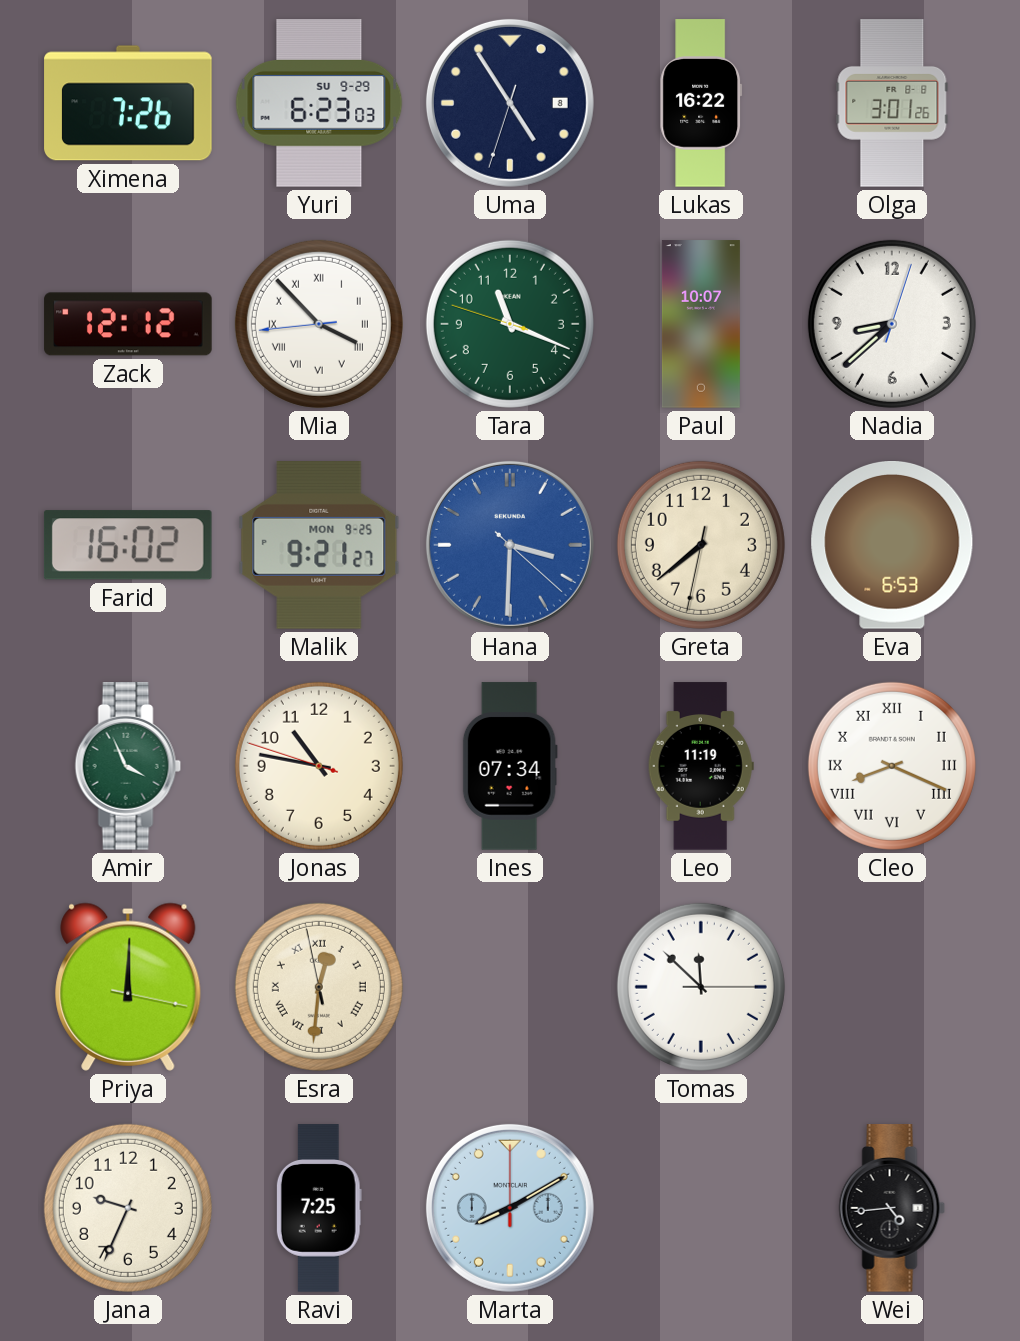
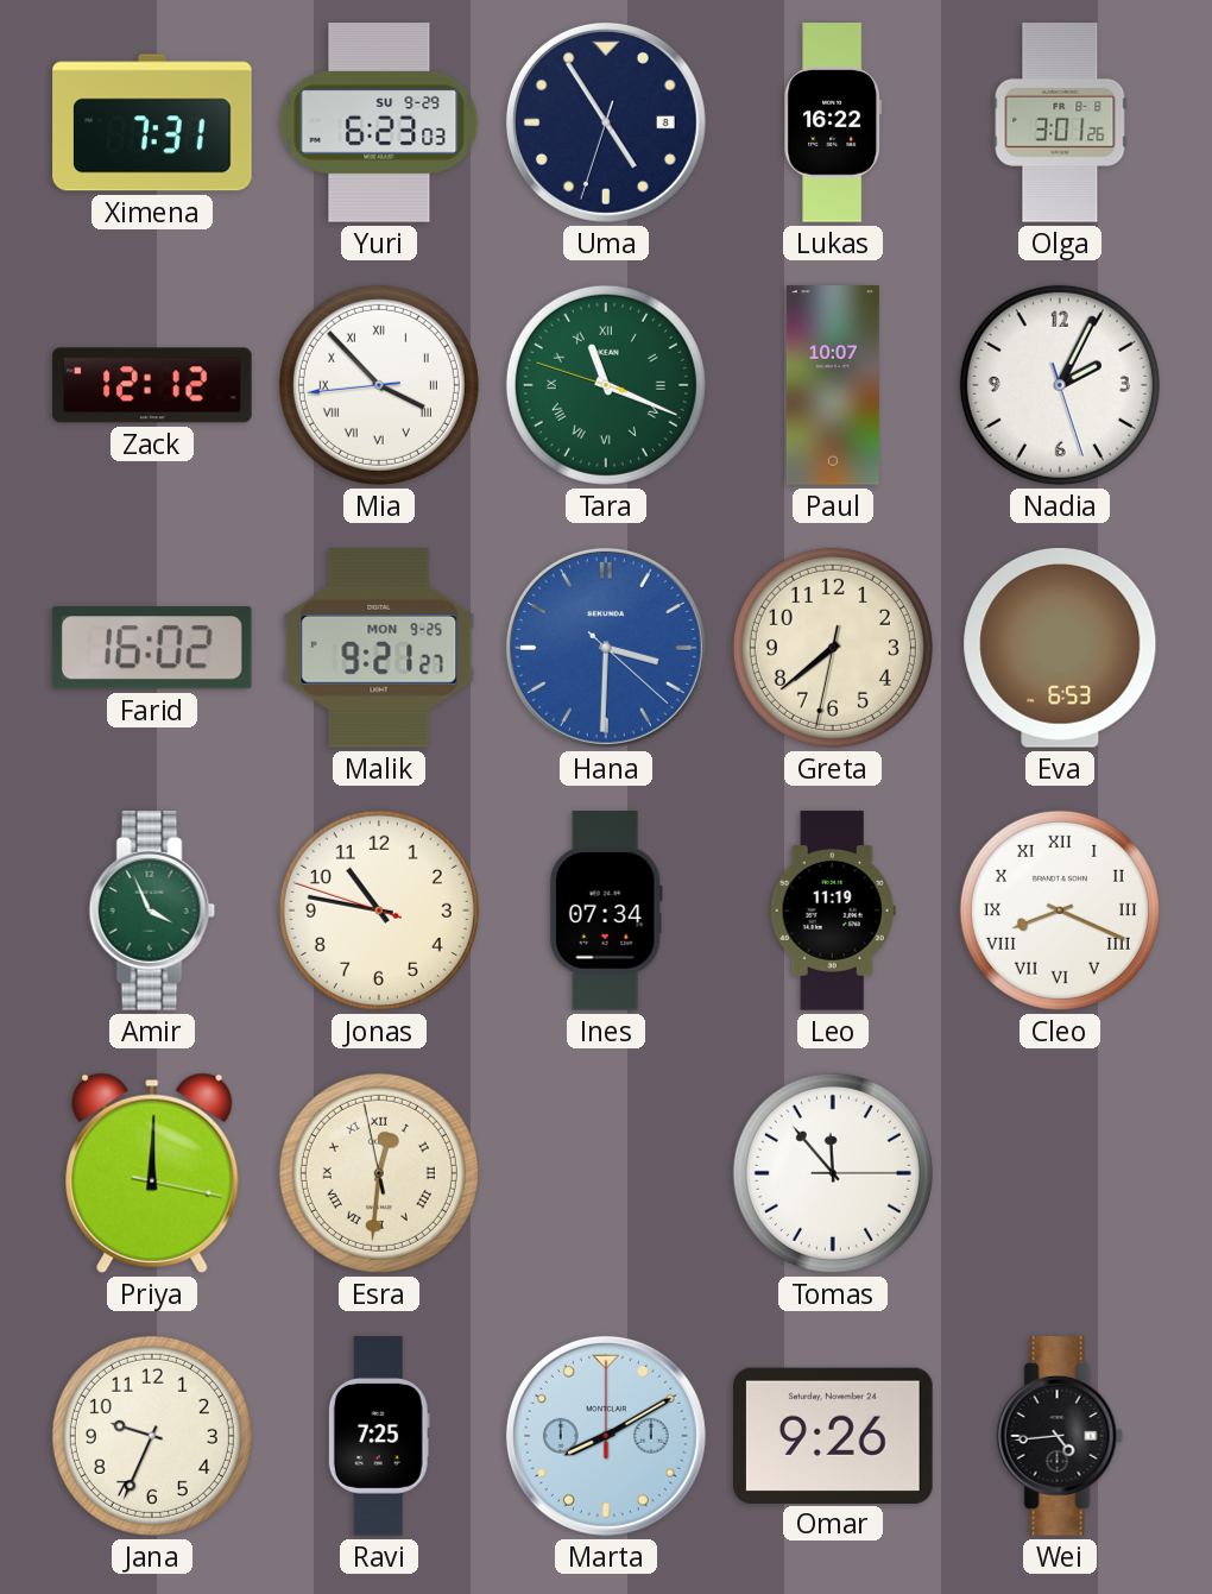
Ximena: 7:26 -> 7:31
Tara numerals: Arabic -> Roman
Nadia: 8:38 -> 2:04
Tomas: 11:52 -> 11:53
Omar: none -> 9:26
